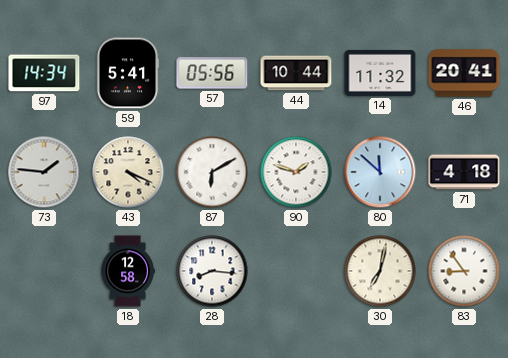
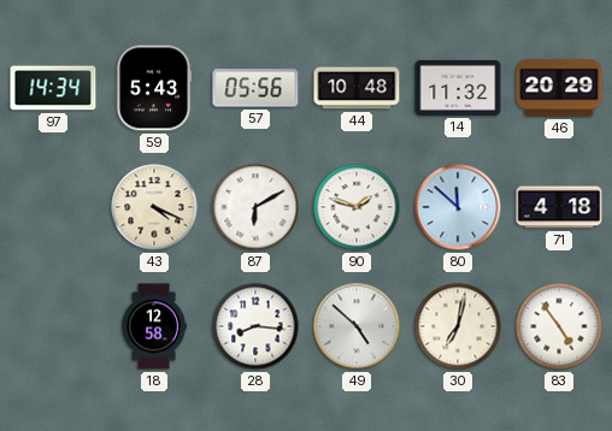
59: 5:41 -> 5:43
44: 10:44 -> 10:48
46: 20:41 -> 20:29
73: 1:46 -> none
49: none -> 4:52
83: 8:54 -> 4:54
